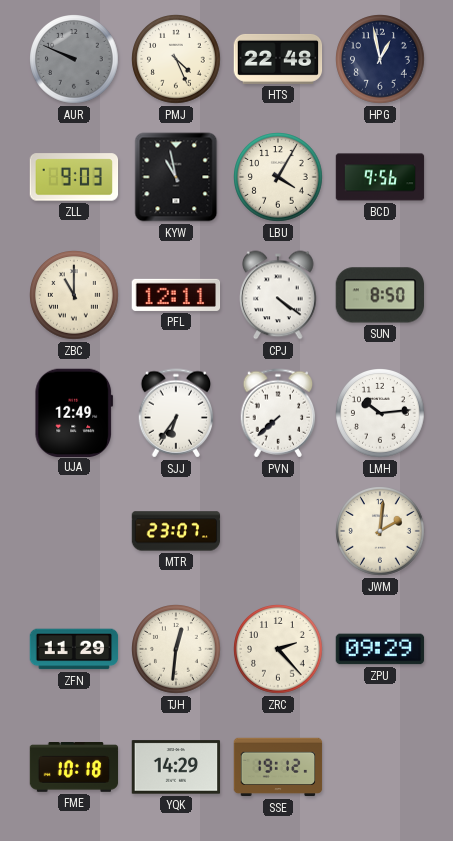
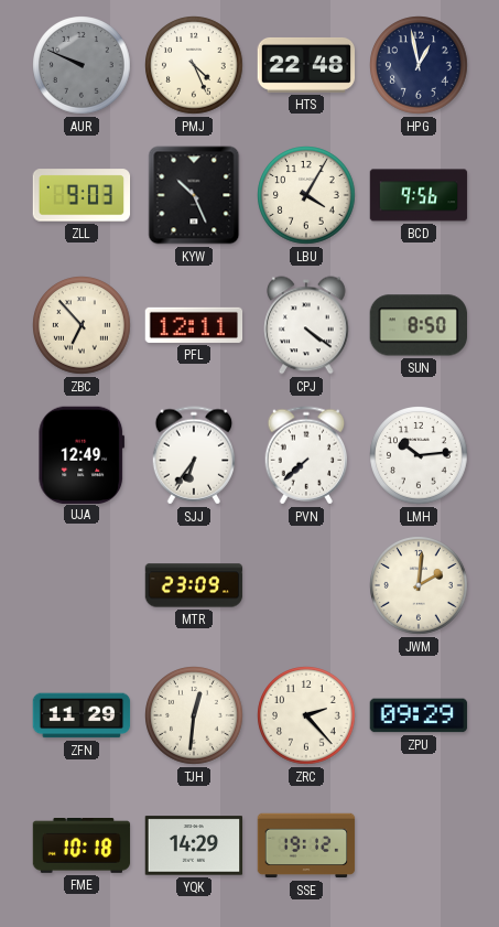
KYW: 10:58 -> 10:26
ZBC: 11:00 -> 6:53
MTR: 23:07 -> 23:09
